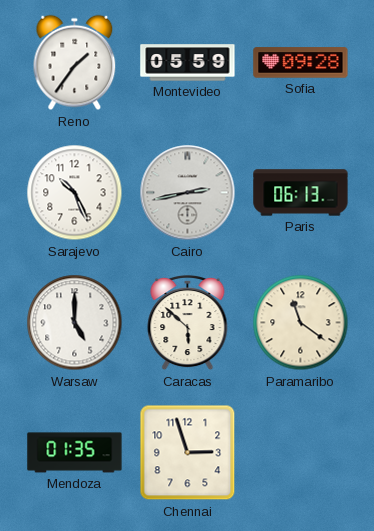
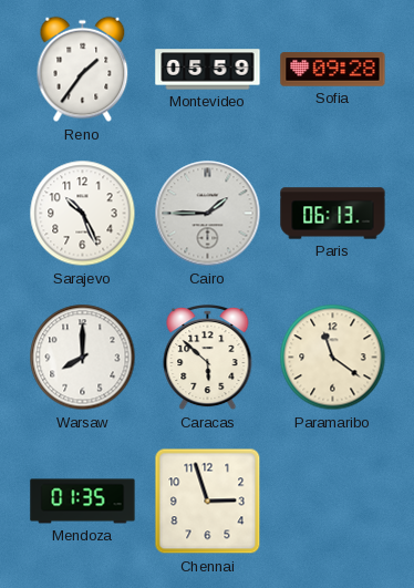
Cairo: 2:43 -> 1:45
Warsaw: 5:00 -> 8:00
